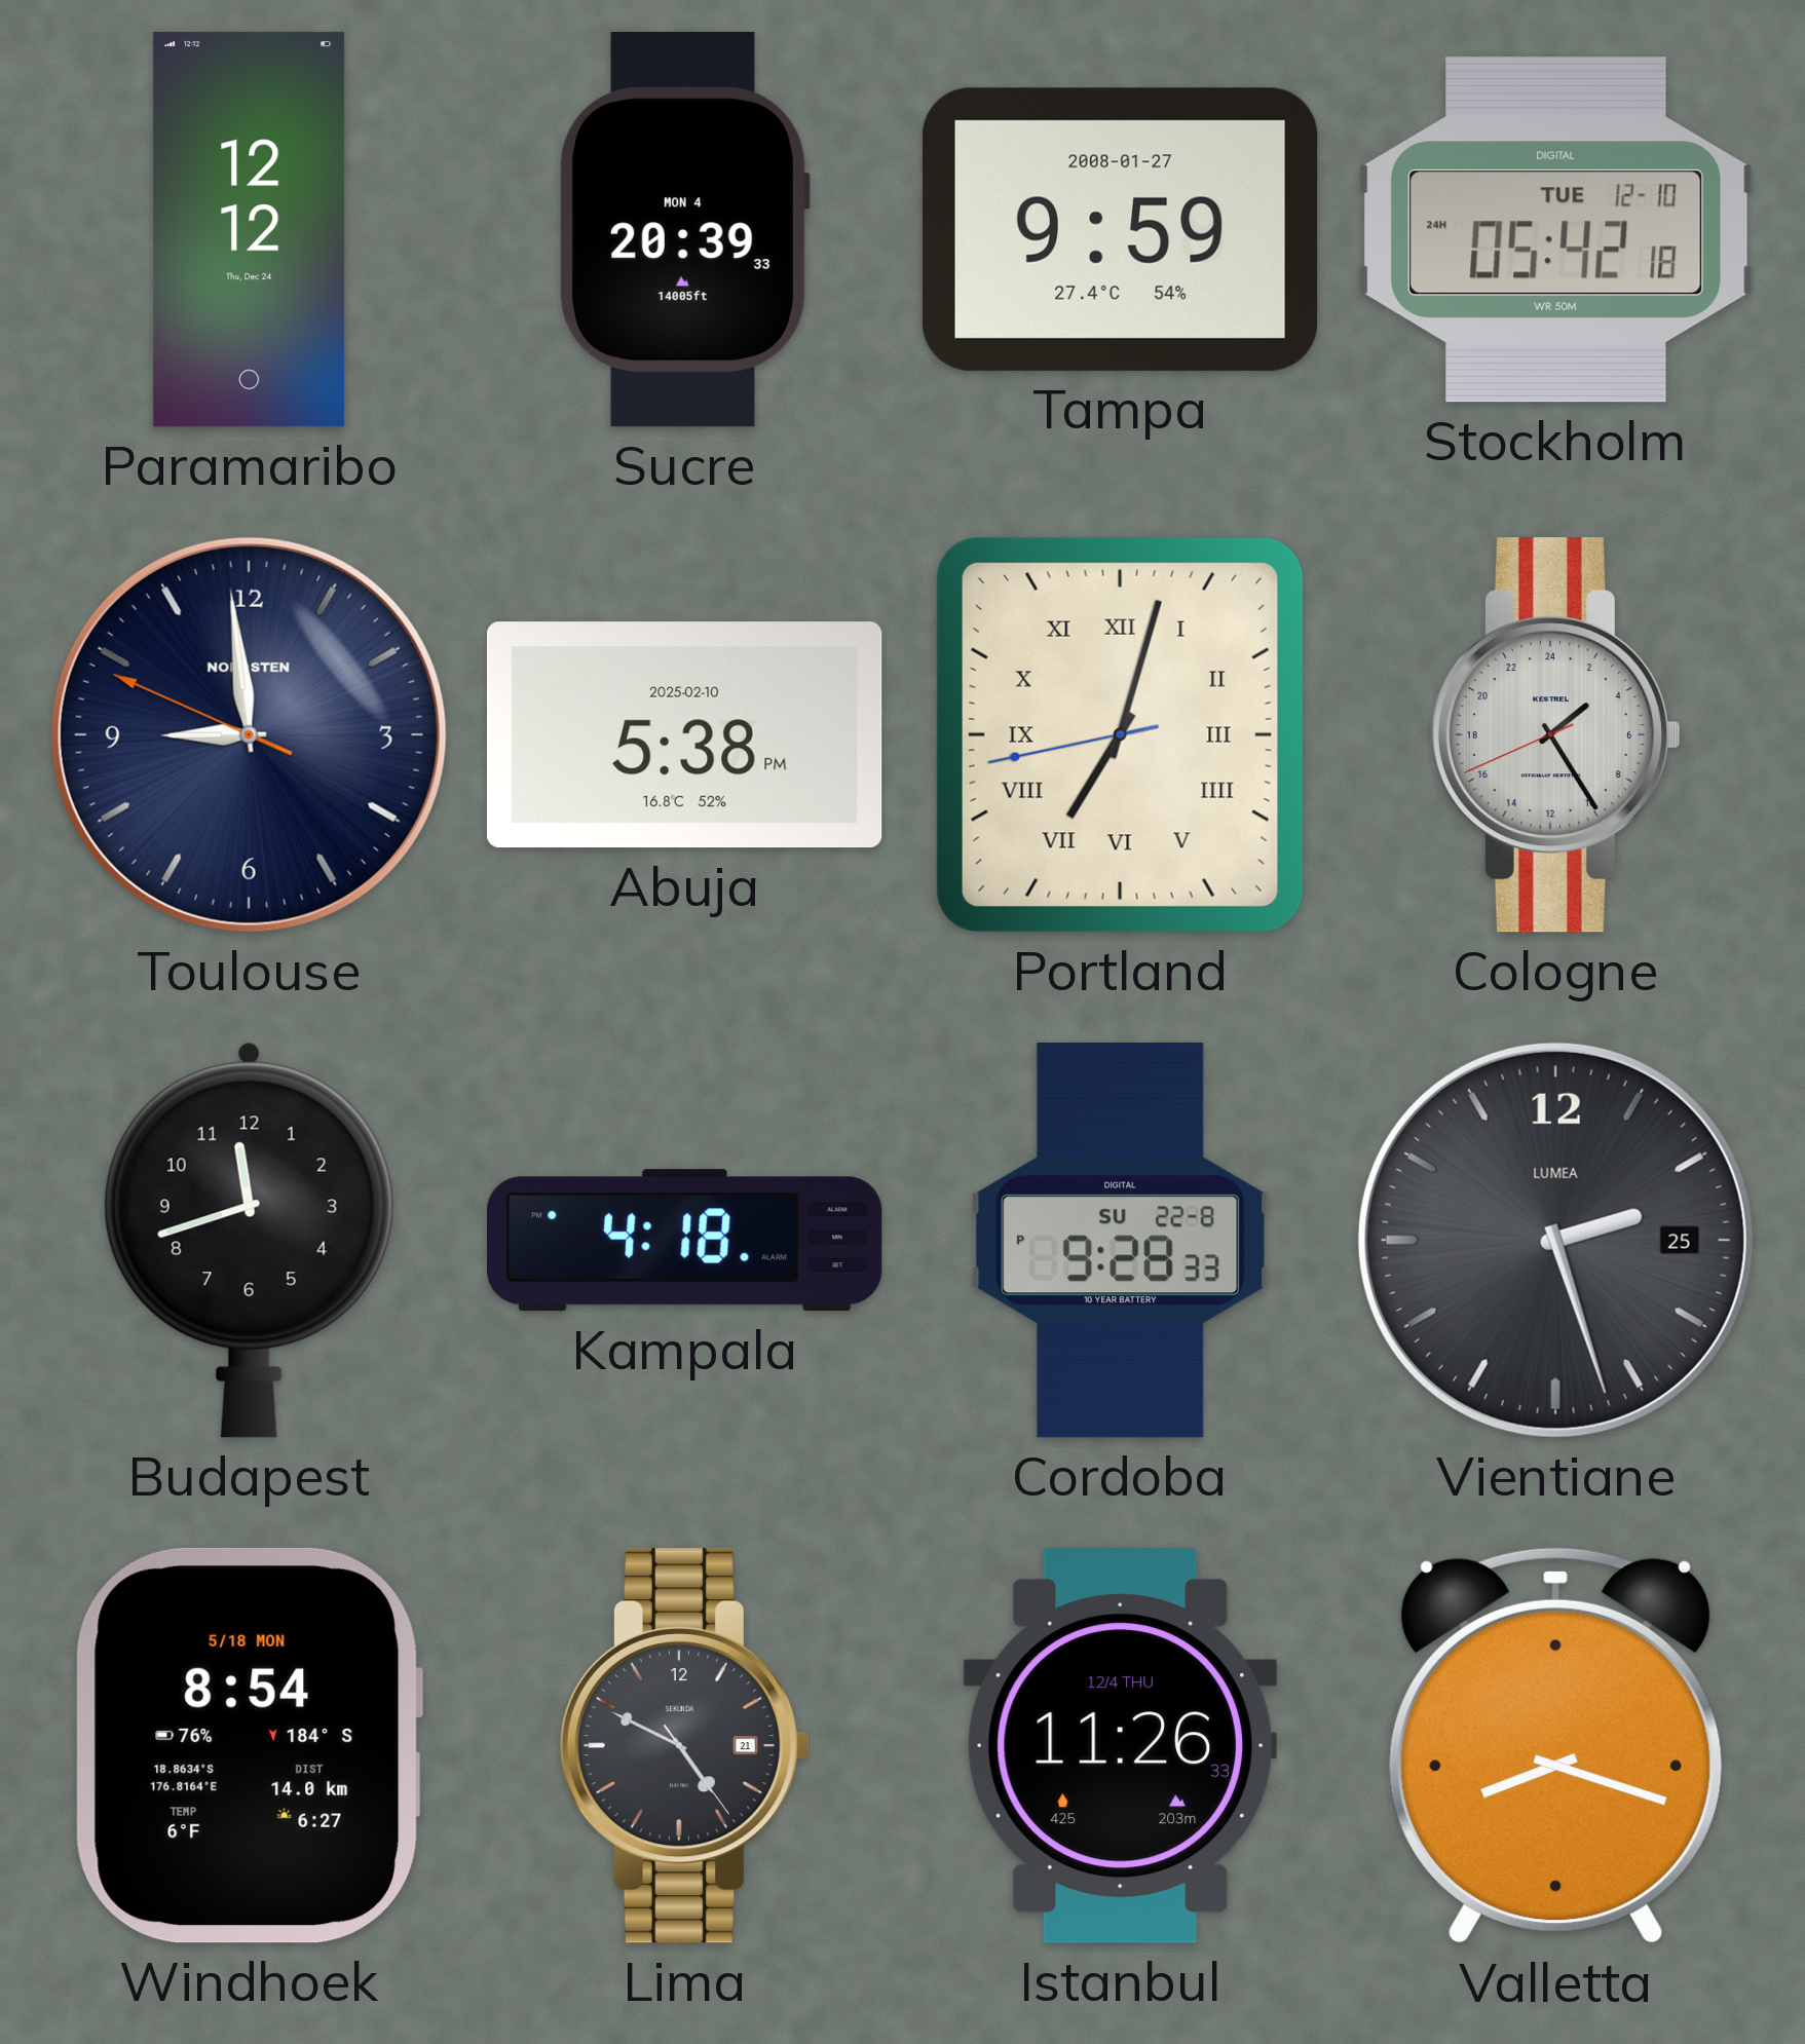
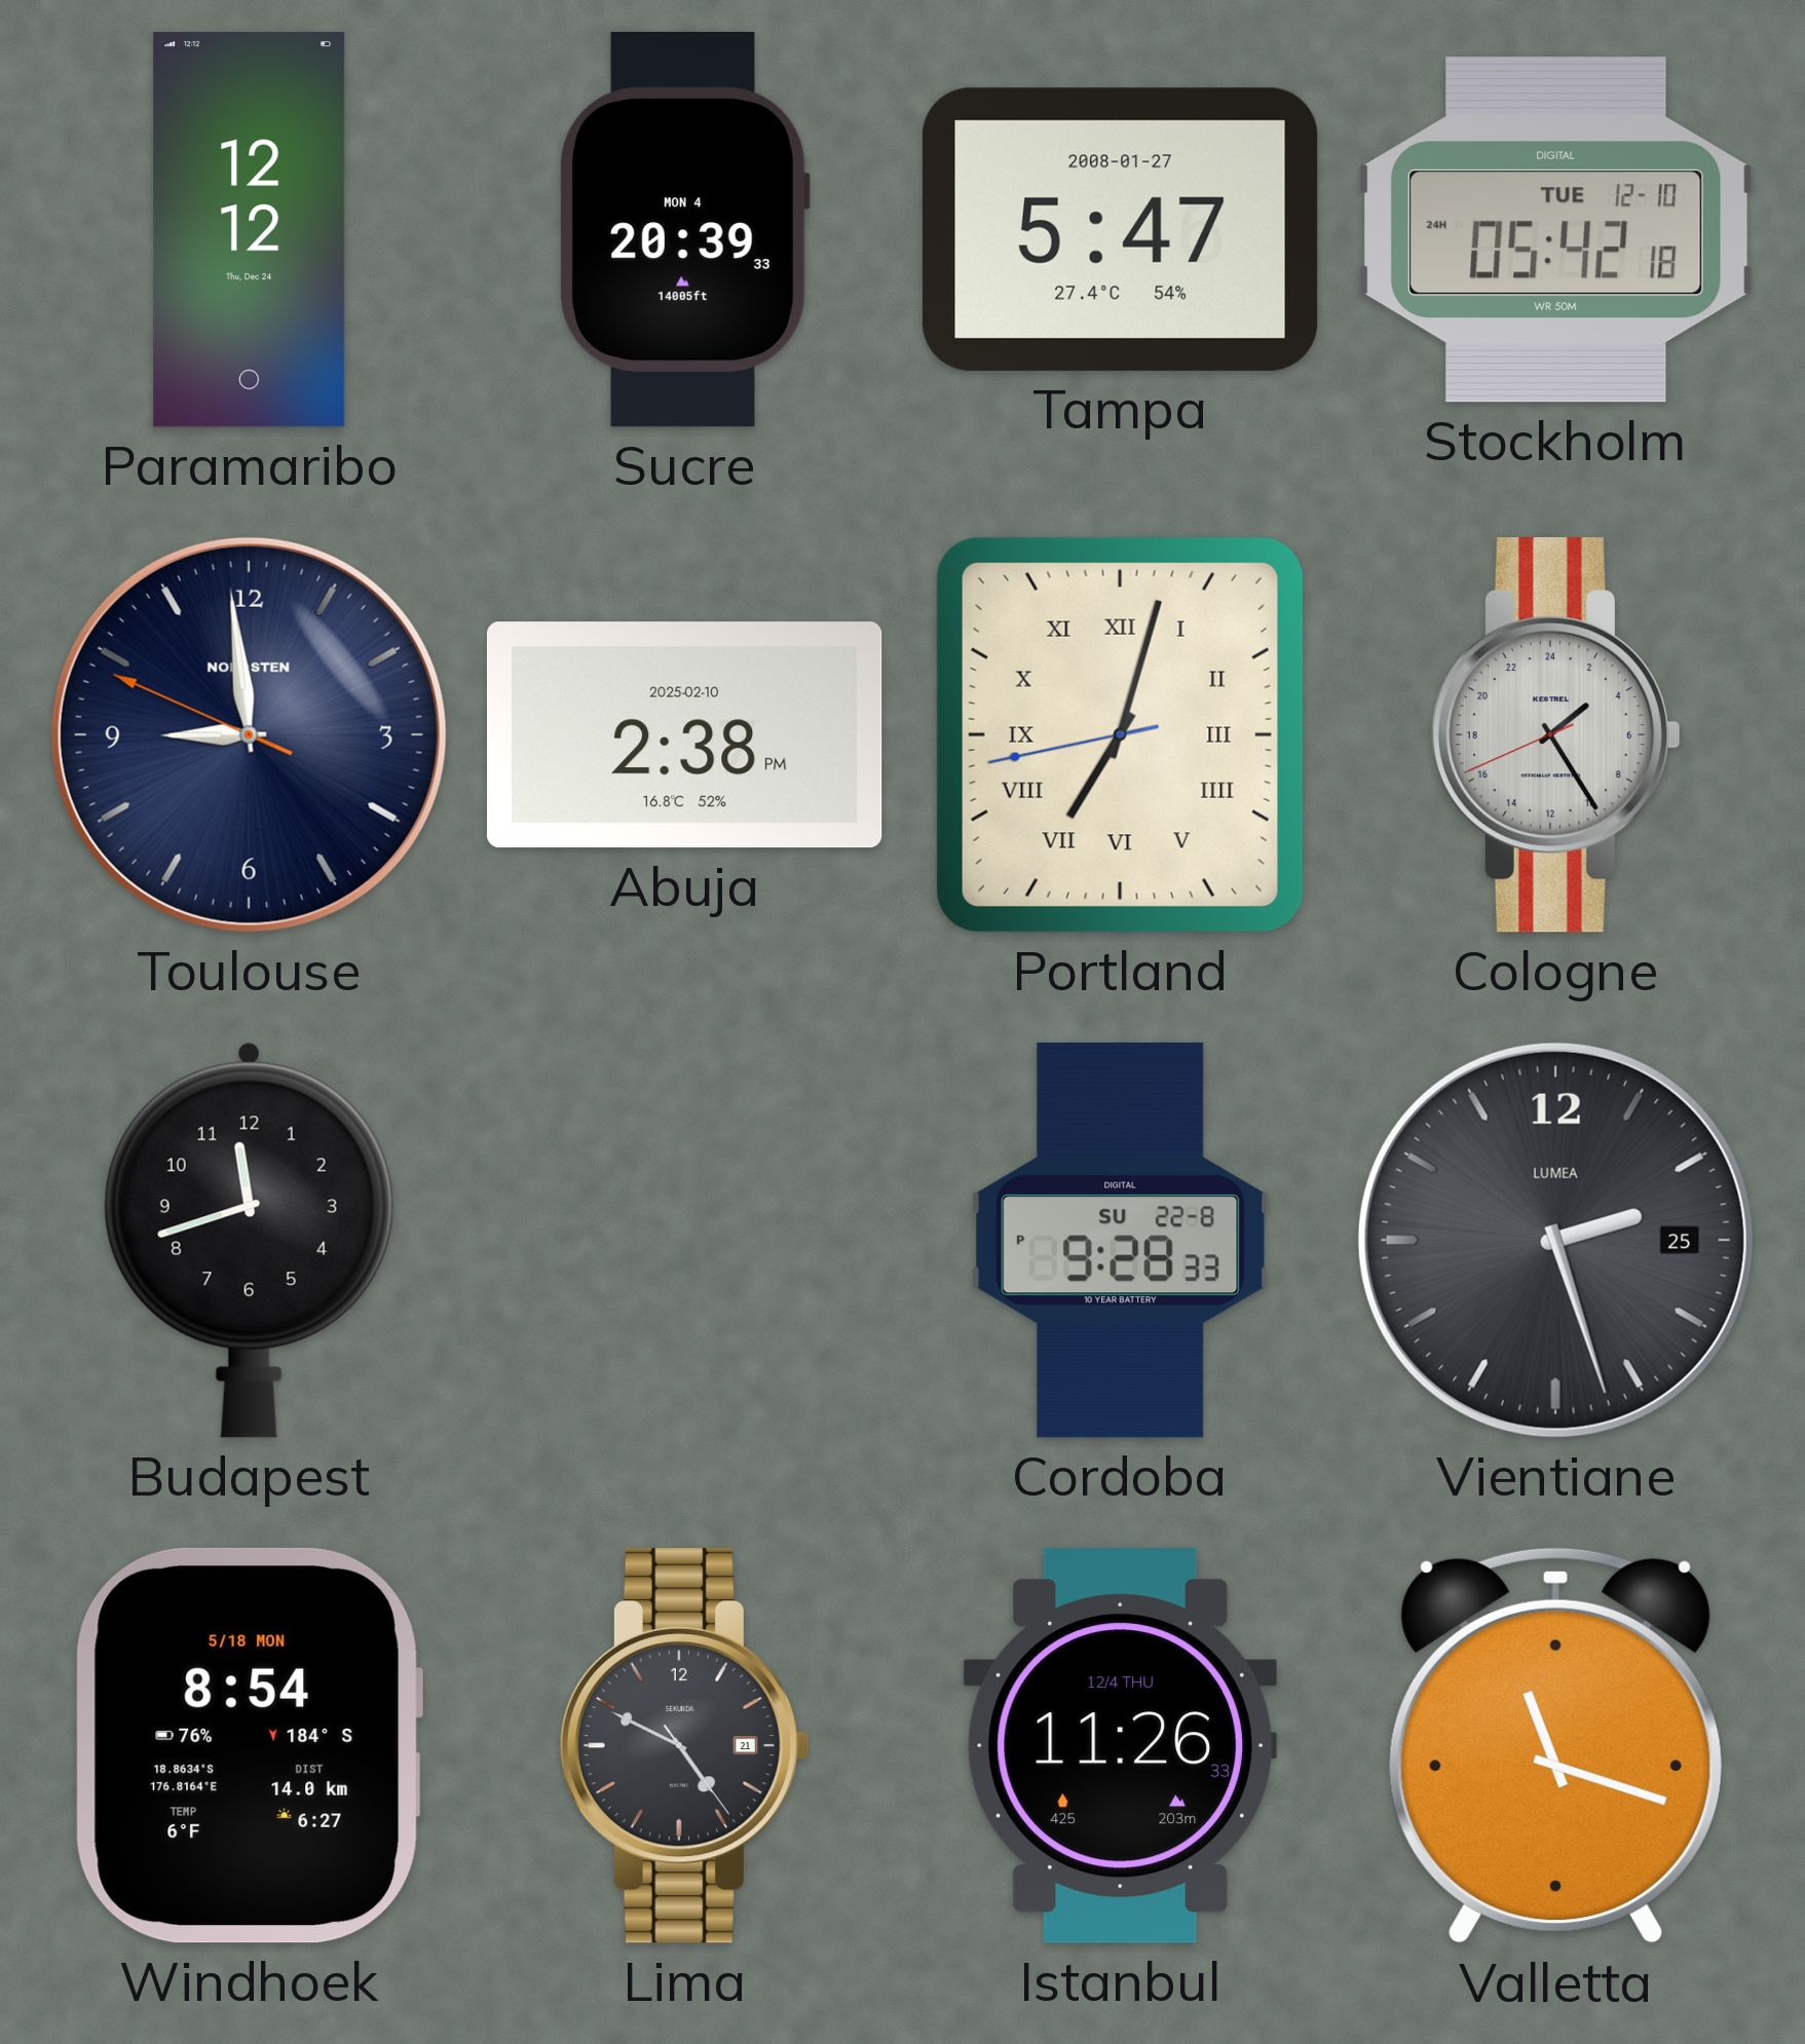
Tampa: 9:59 -> 5:47
Abuja: 5:38 -> 2:38
Kampala: 4:18 -> none
Valletta: 8:18 -> 11:18
